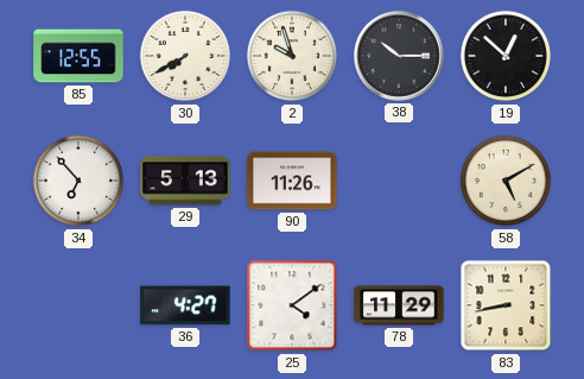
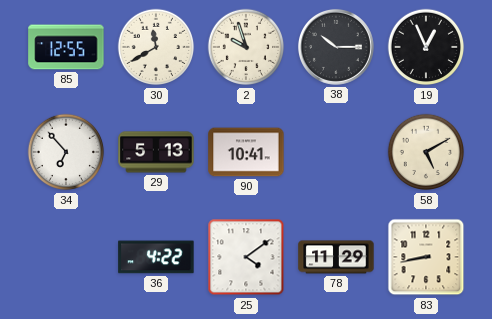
30: 7:40 -> 11:40
19: 12:52 -> 12:56
90: 11:26 -> 10:41
36: 4:27 -> 4:22
